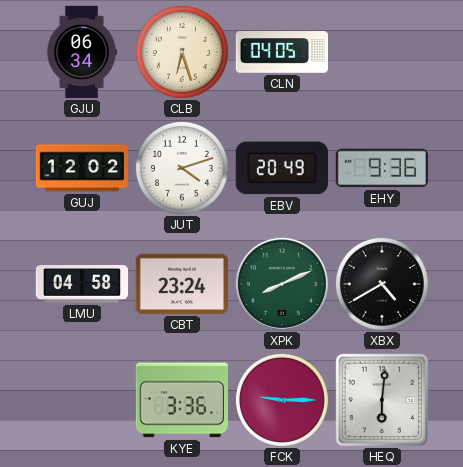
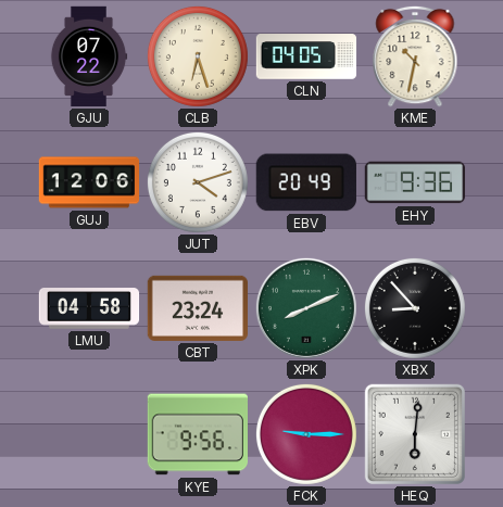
GJU: 06:34 -> 07:22
KME: none -> 10:32
GUJ: 12:02 -> 12:06
XBX: 4:40 -> 8:53
KYE: 3:36 -> 9:56
